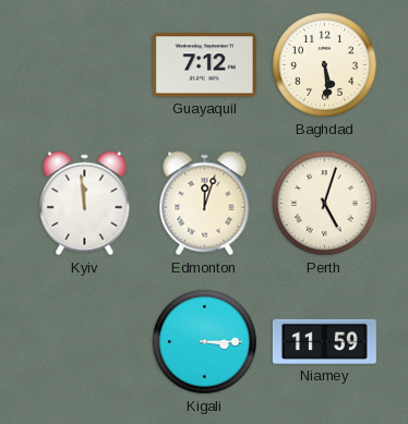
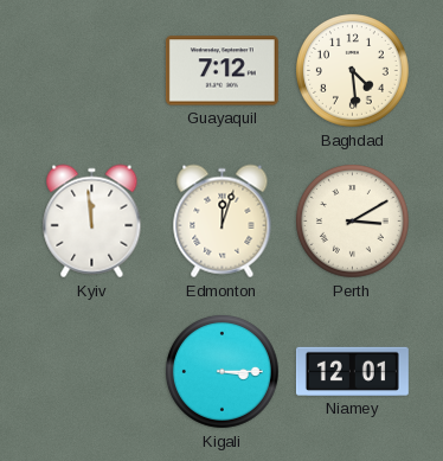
Baghdad: 5:29 -> 4:29
Perth: 5:03 -> 3:10
Niamey: 11:59 -> 12:01
